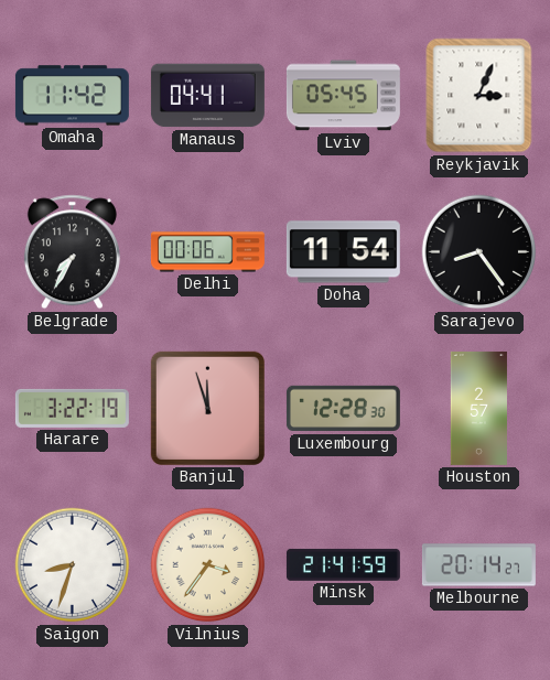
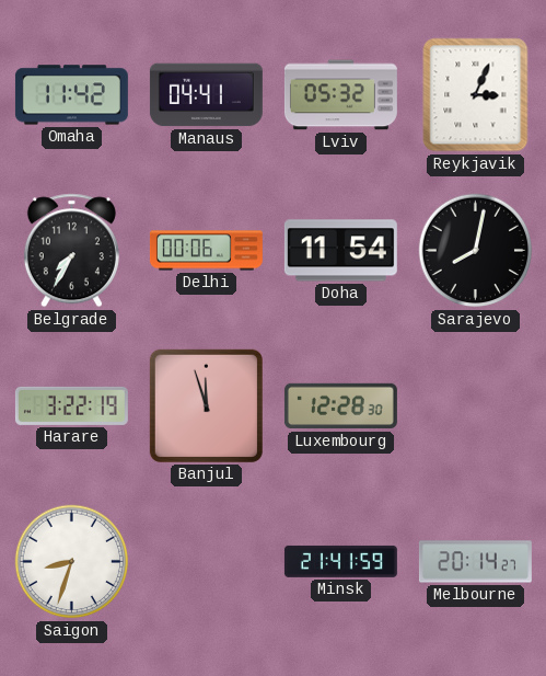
Lviv: 05:45 -> 05:32
Sarajevo: 8:24 -> 8:02
Houston: 2:57 -> none
Vilnius: 3:36 -> none
